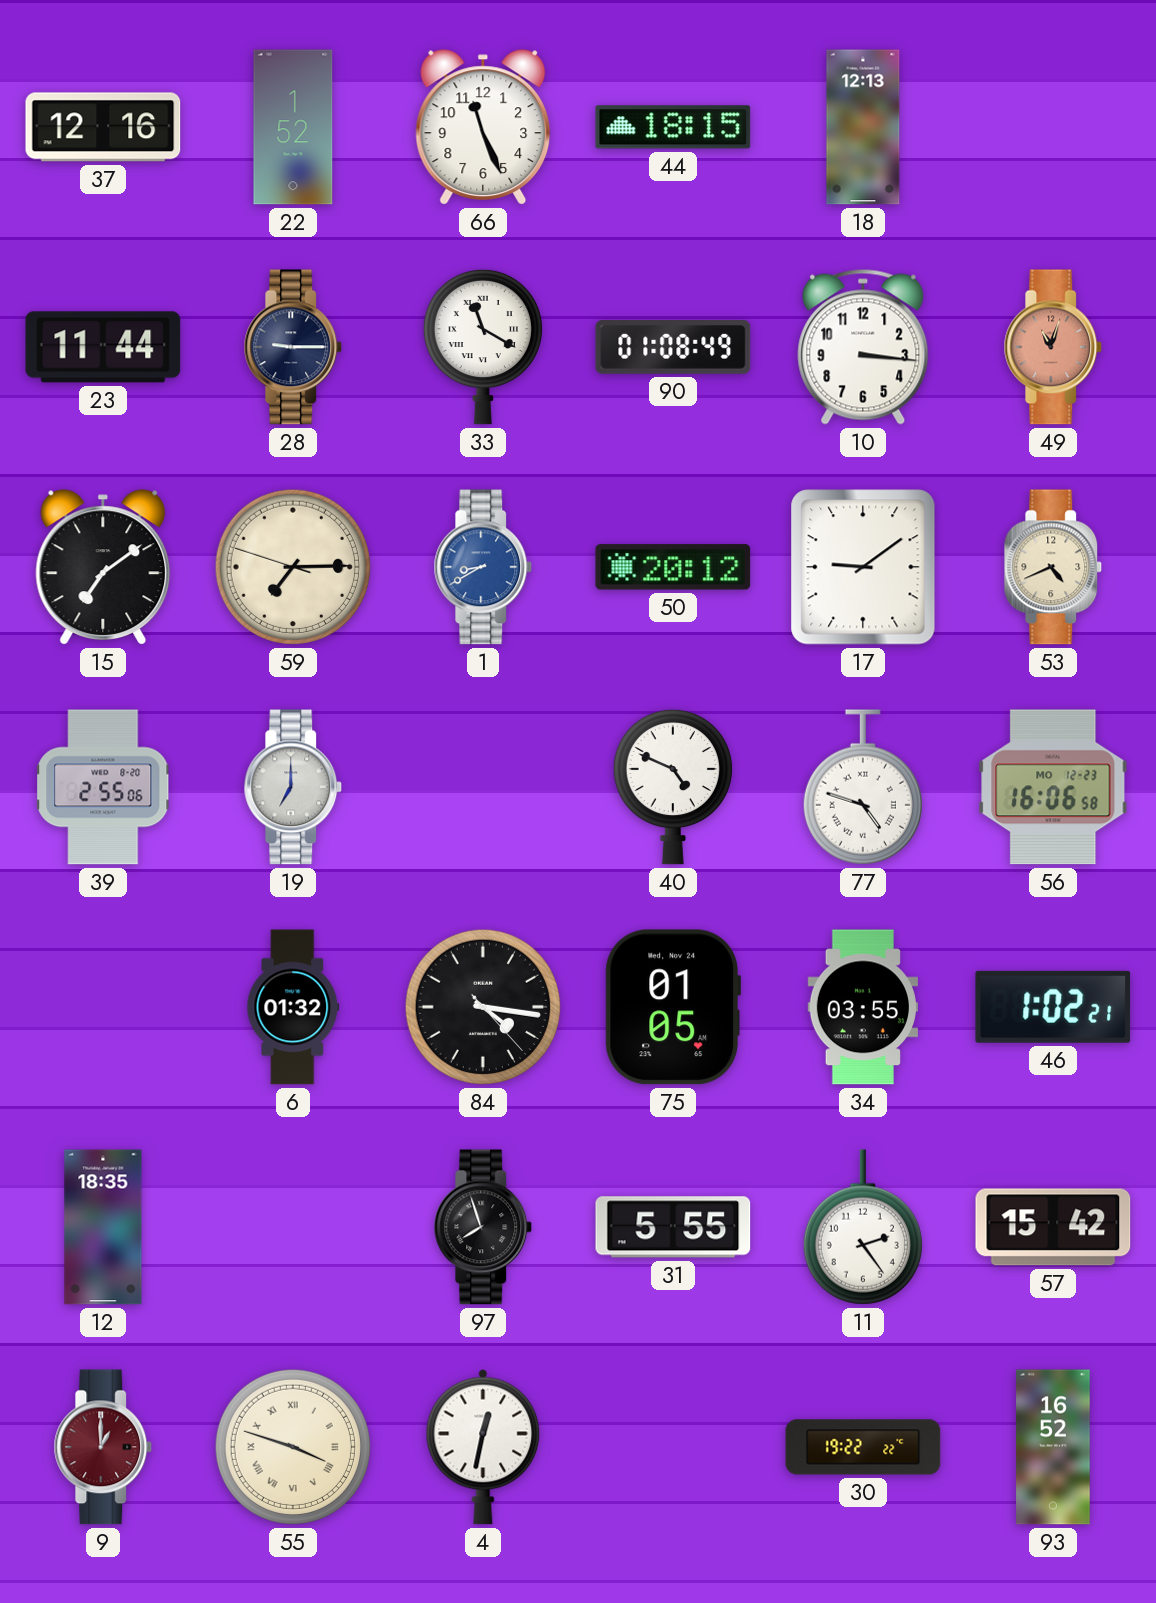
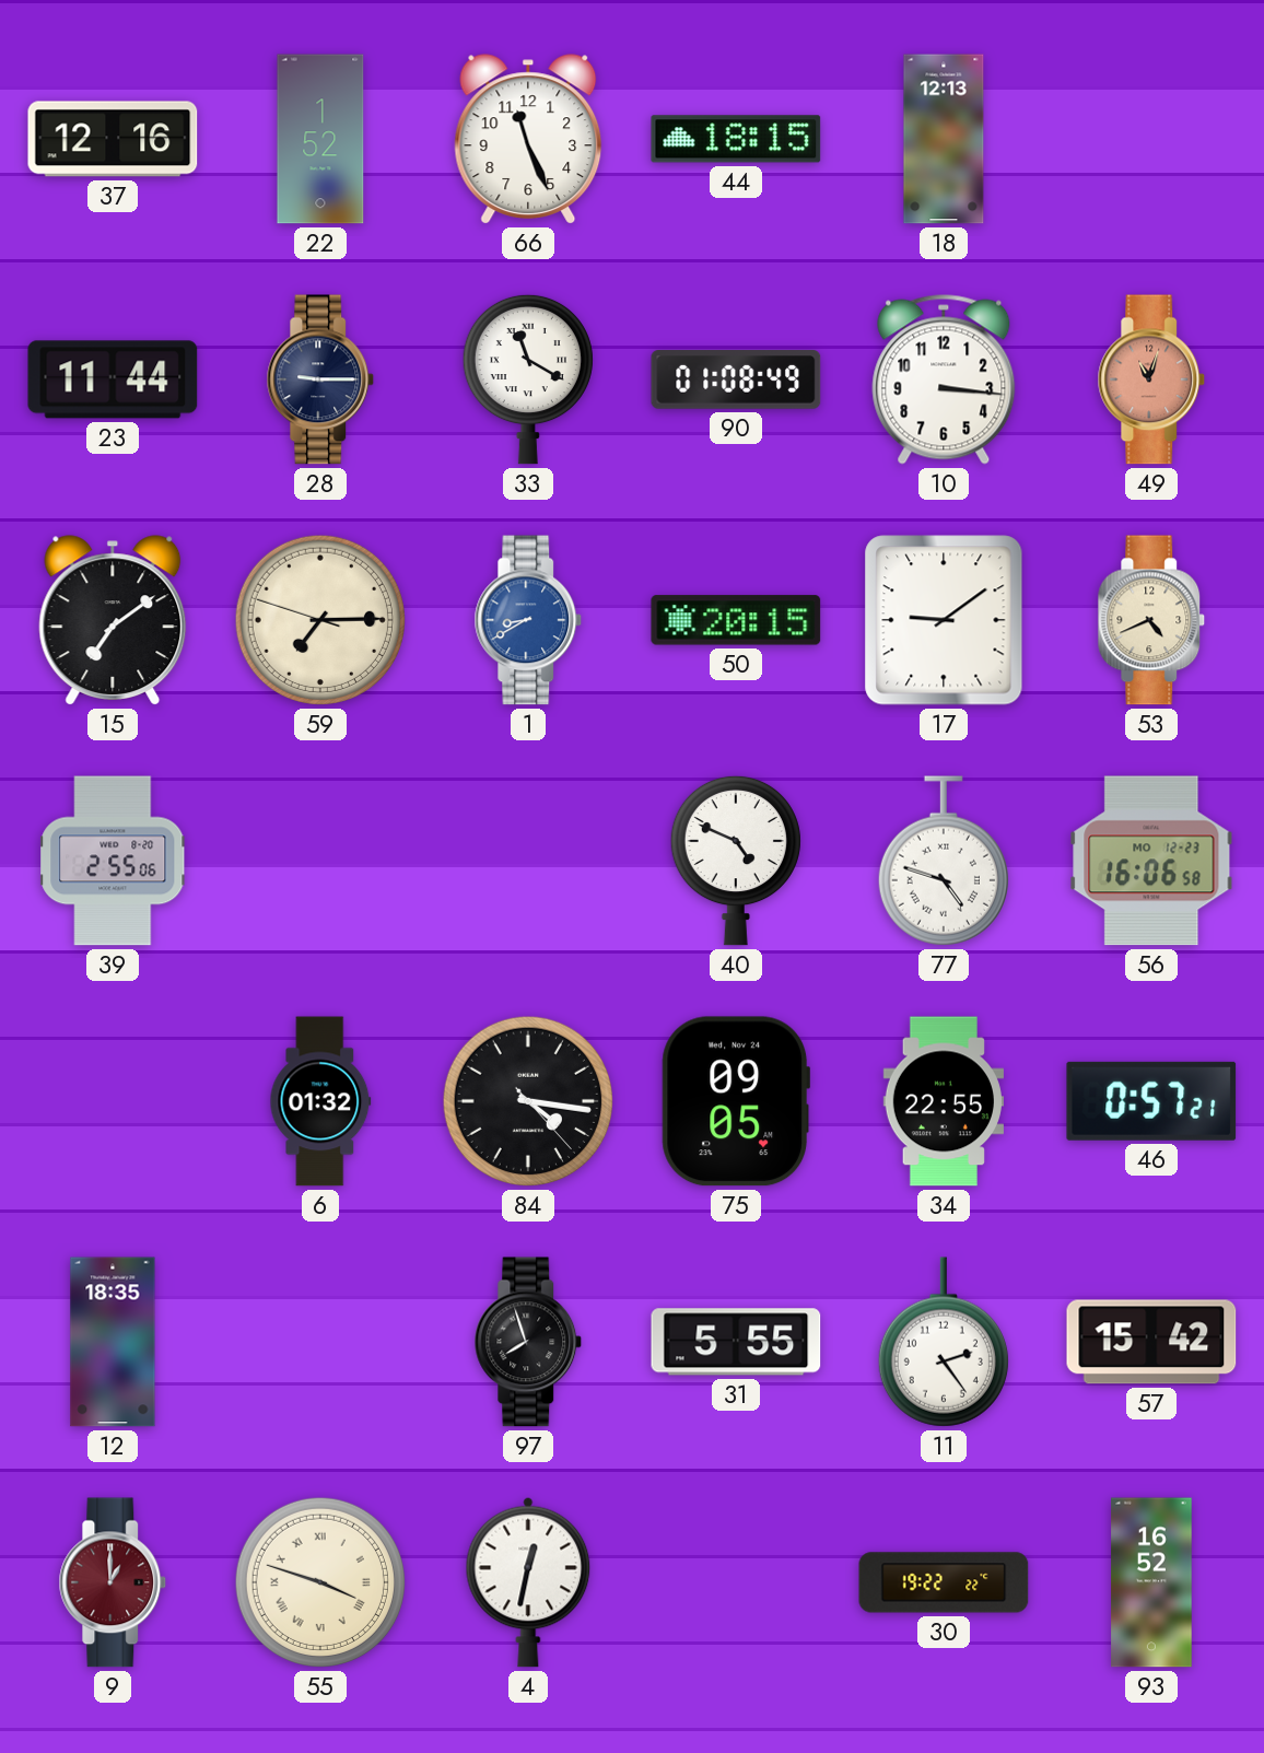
50: 20:12 -> 20:15
19: 7:00 -> none
75: 01:05 -> 09:05
34: 03:55 -> 22:55
46: 1:02 -> 0:57
